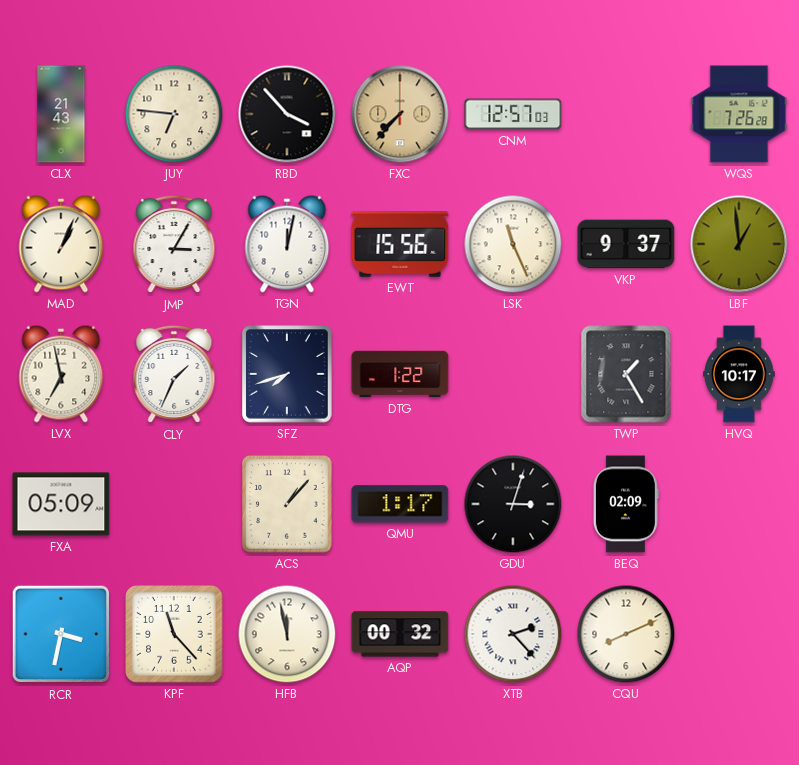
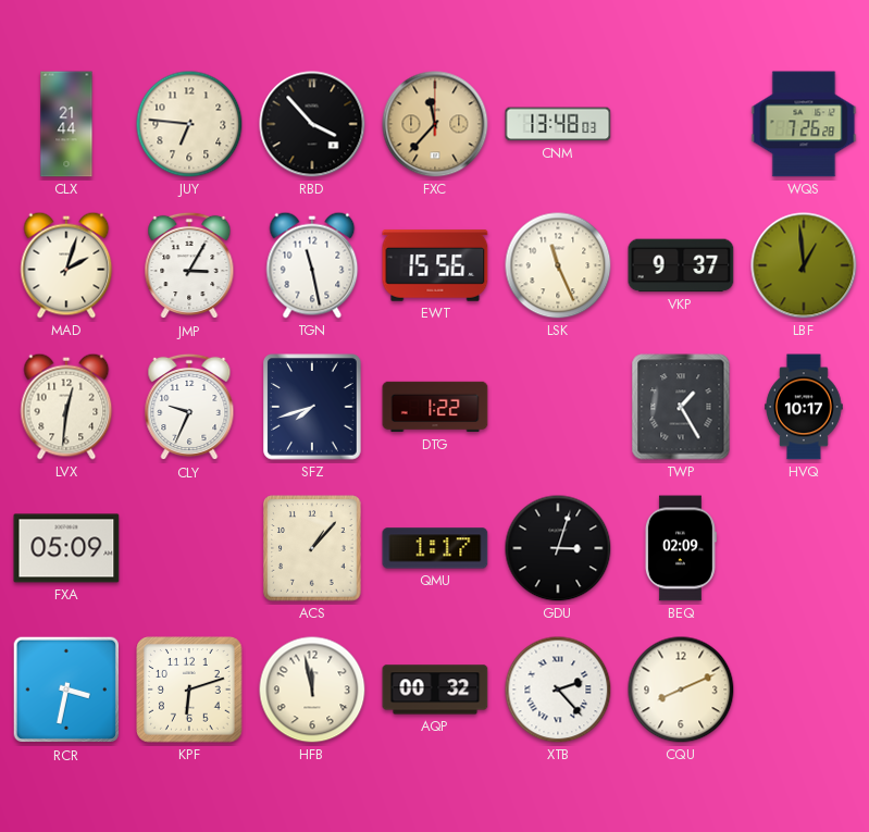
CLX: 21:43 -> 21:44
FXC: 7:37 -> 11:37
CNM: 12:57 -> 13:48
MAD: 1:04 -> 2:03
TGN: 12:02 -> 11:28
LVX: 6:58 -> 12:31
CLY: 1:34 -> 9:34
KPF: 11:23 -> 6:12
